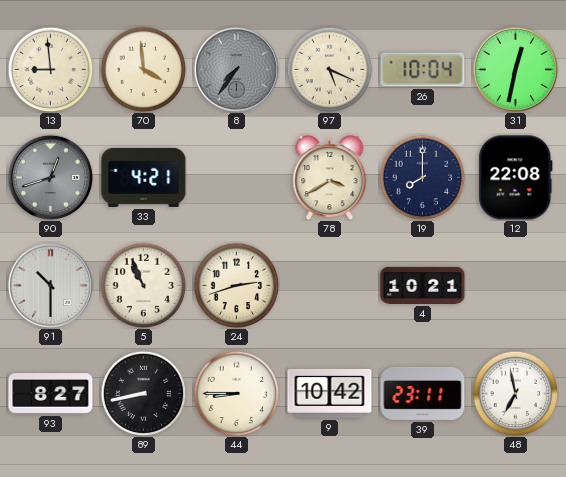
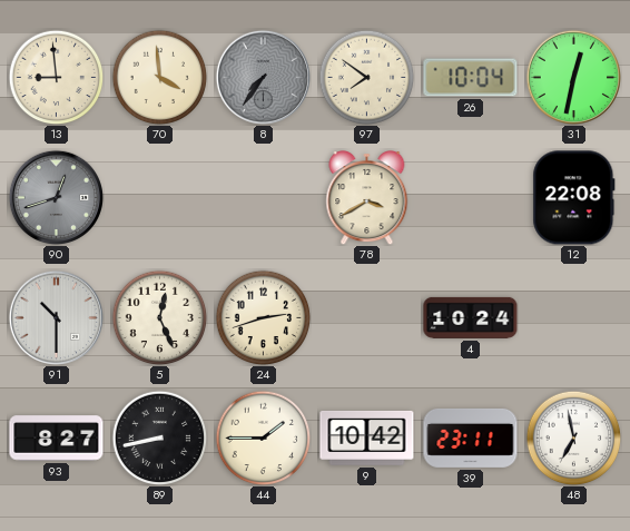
97: 5:19 -> 7:51
33: 4:21 -> none
19: 8:00 -> none
5: 10:56 -> 12:26
4: 10:21 -> 10:24
44: 8:45 -> 1:45
